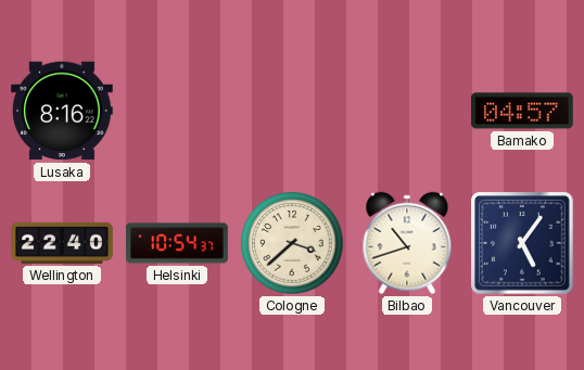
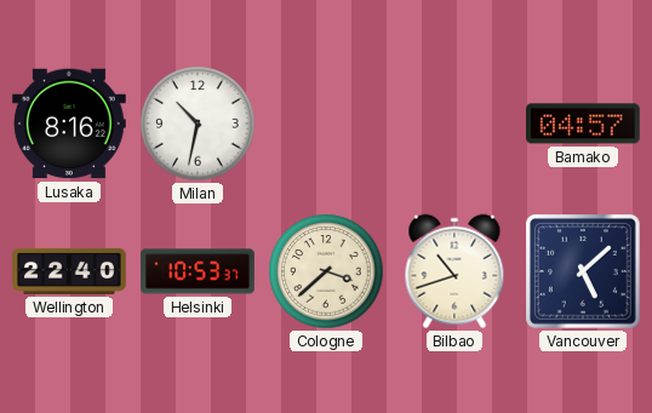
Milan: none -> 10:32
Helsinki: 10:54 -> 10:53
Vancouver: 5:06 -> 5:08
